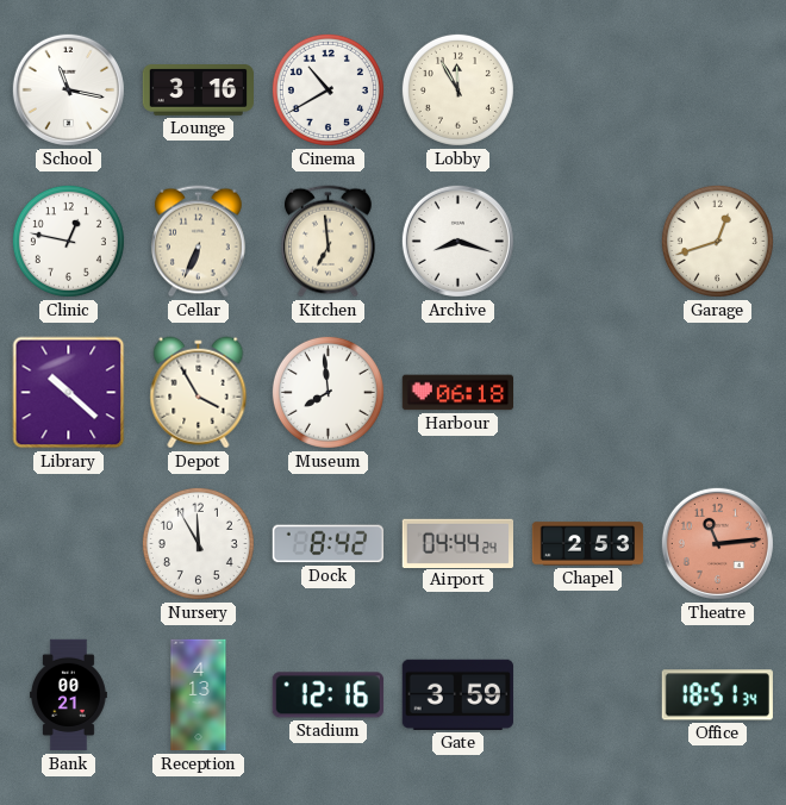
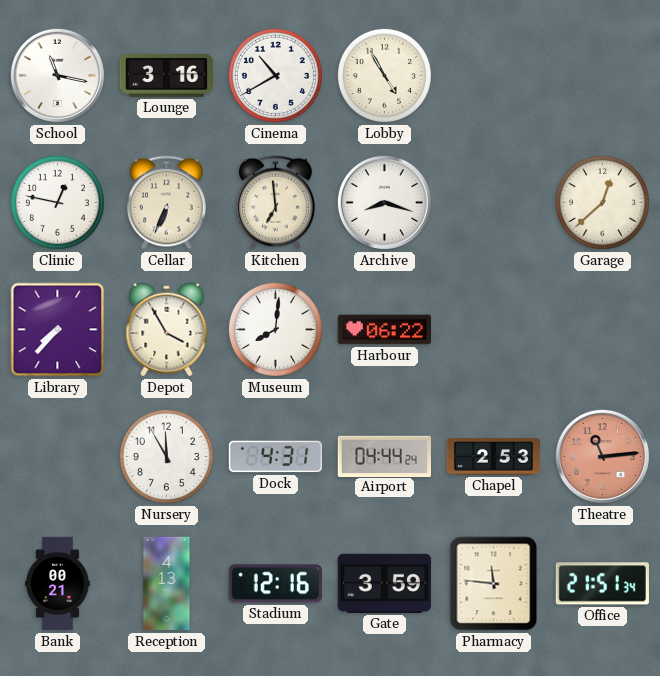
Lobby: 11:55 -> 4:55
Garage: 12:42 -> 12:38
Library: 10:22 -> 7:37
Museum: 7:59 -> 8:01
Harbour: 06:18 -> 06:22
Dock: 8:42 -> 4:31
Pharmacy: none -> 11:46
Office: 18:51 -> 21:51
